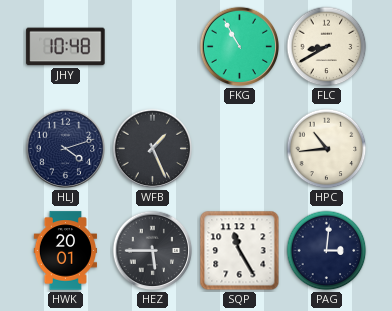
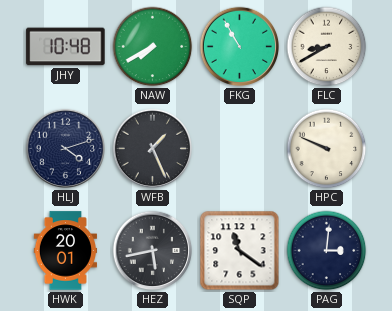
NAW: none -> 7:40
HPC: 10:44 -> 9:49
HEZ: 5:45 -> 5:43
SQP: 11:25 -> 11:21
